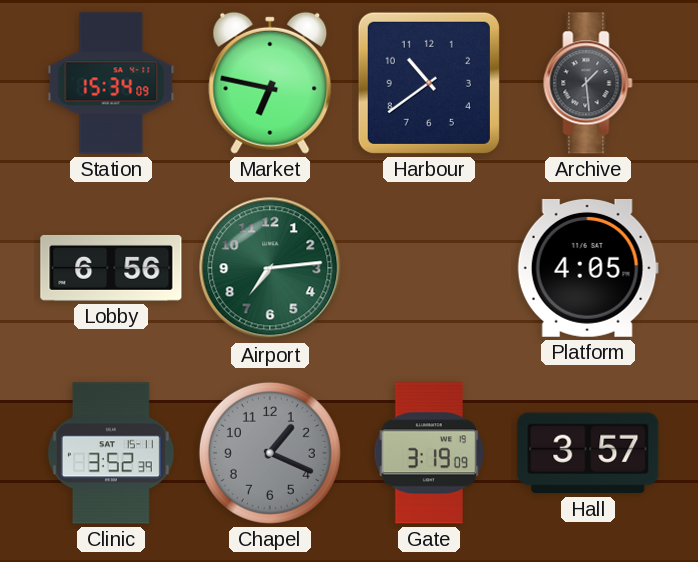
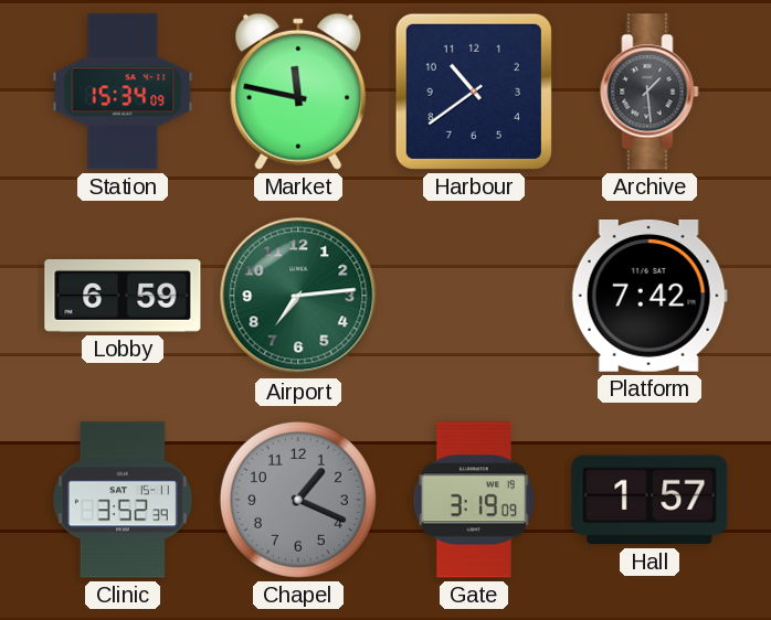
Market: 6:47 -> 11:47
Lobby: 6:56 -> 6:59
Platform: 4:05 -> 7:42
Hall: 3:57 -> 1:57
